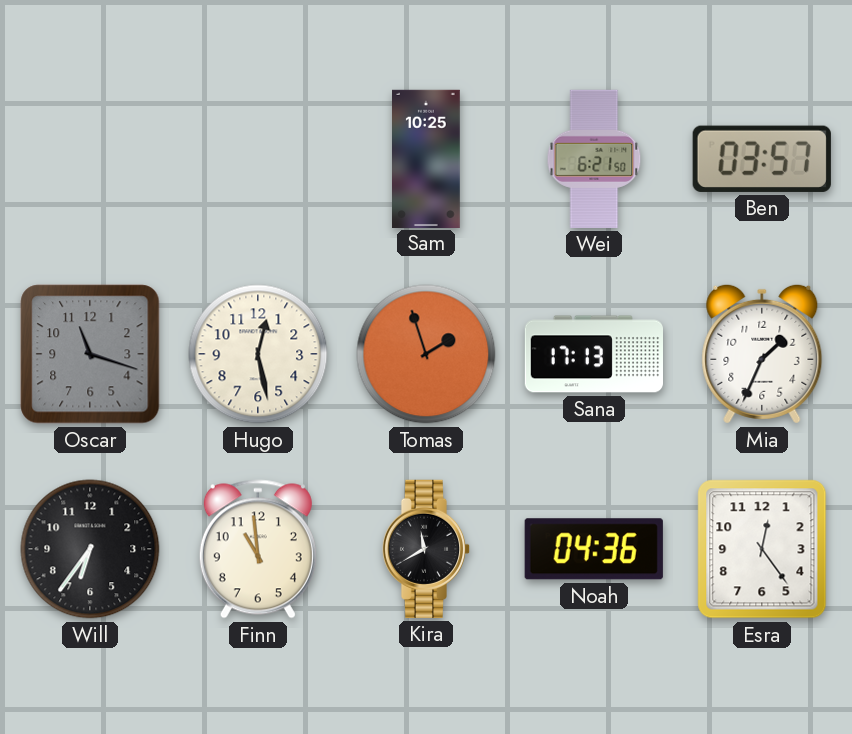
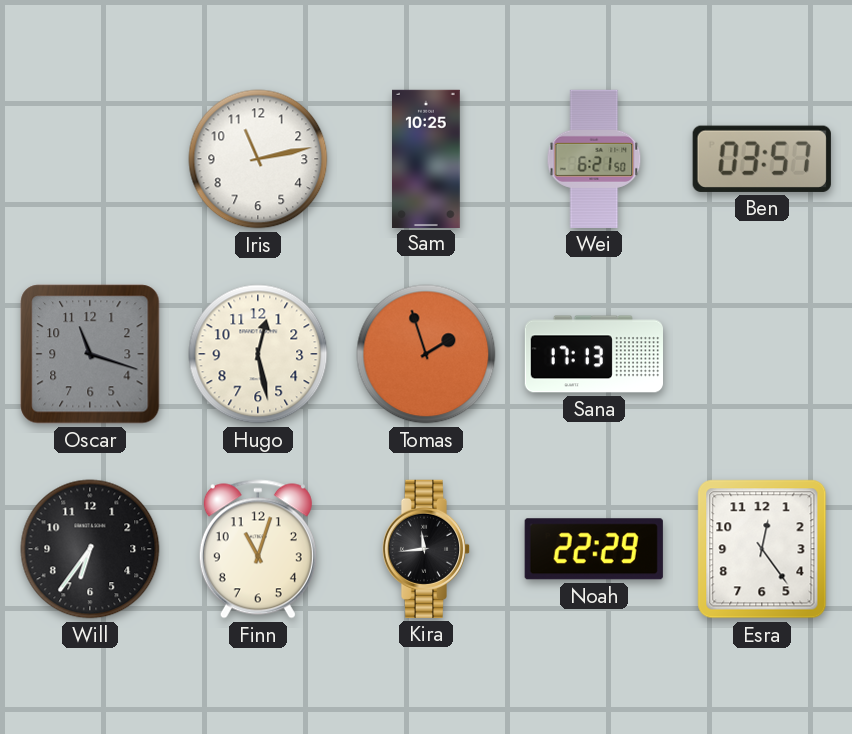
Iris: none -> 11:13
Mia: 1:34 -> none
Finn: 10:59 -> 11:03
Kira: 11:40 -> 11:44
Noah: 04:36 -> 22:29
